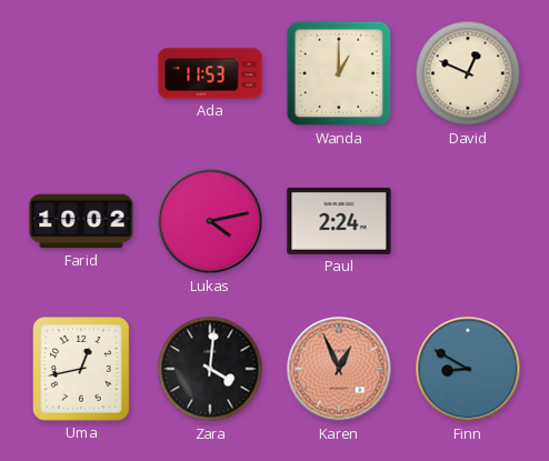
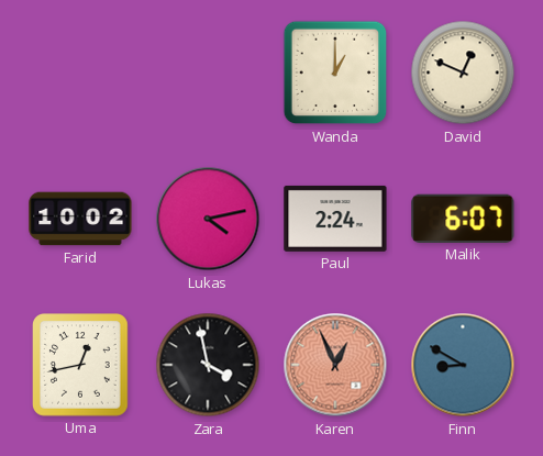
Ada: 11:53 -> none
Malik: none -> 6:07
Zara: 4:01 -> 3:58
